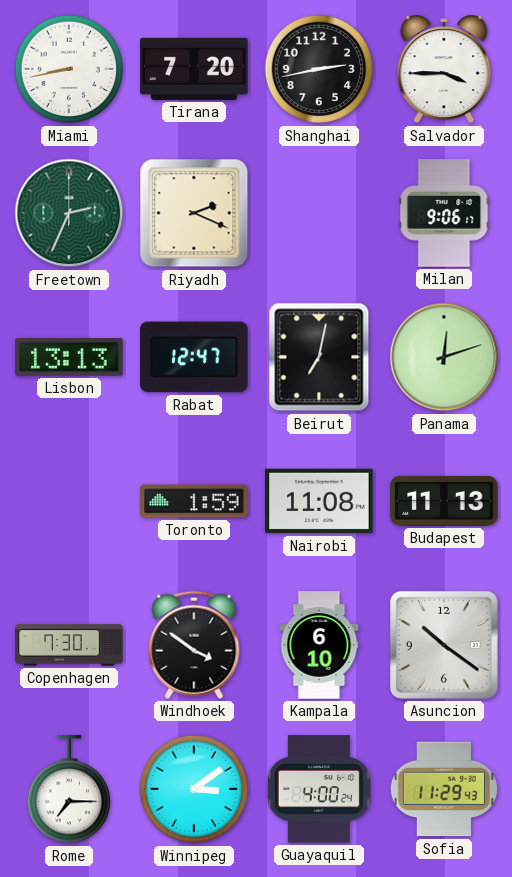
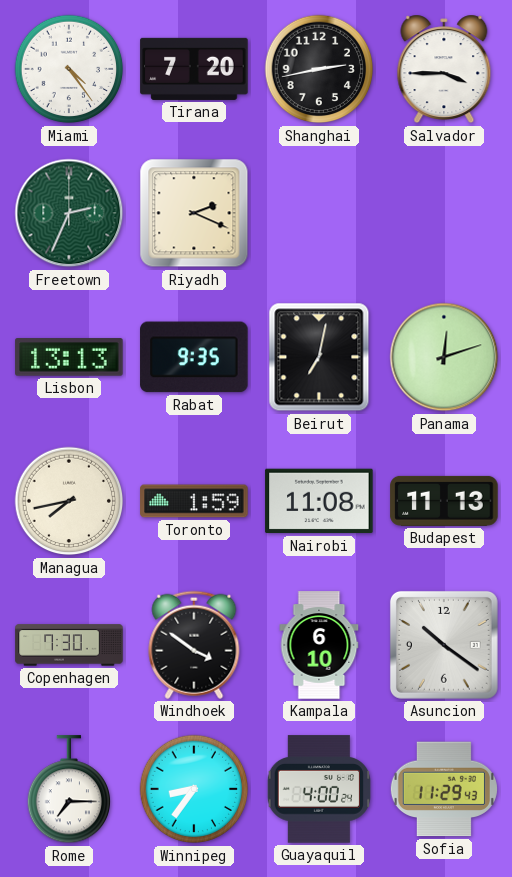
Miami: 8:43 -> 4:24
Milan: 9:06 -> none
Rabat: 12:47 -> 9:35
Managua: none -> 7:43
Winnipeg: 3:09 -> 8:36
